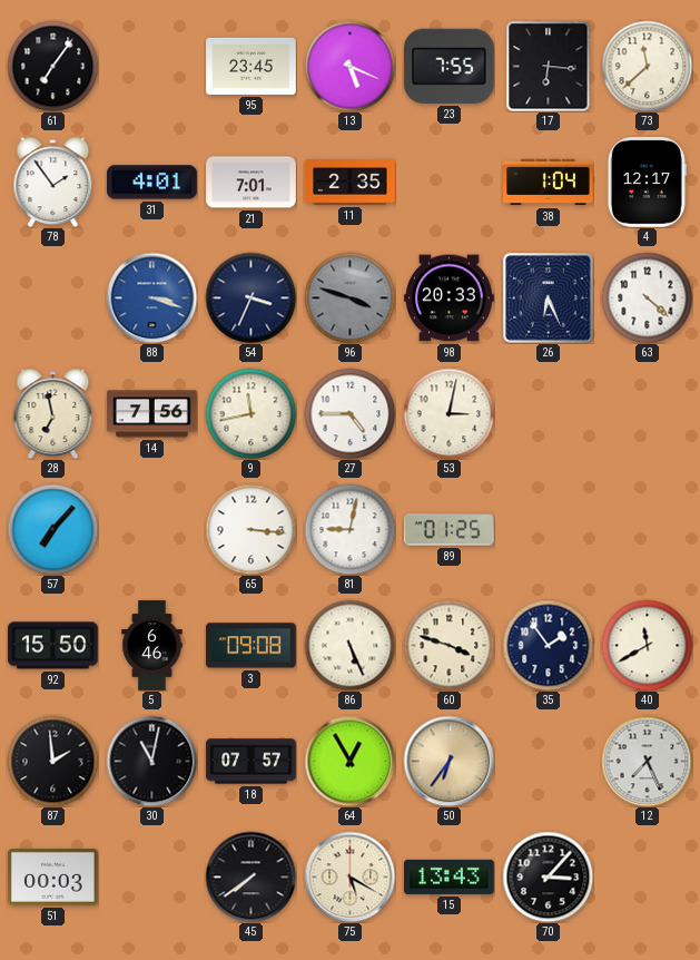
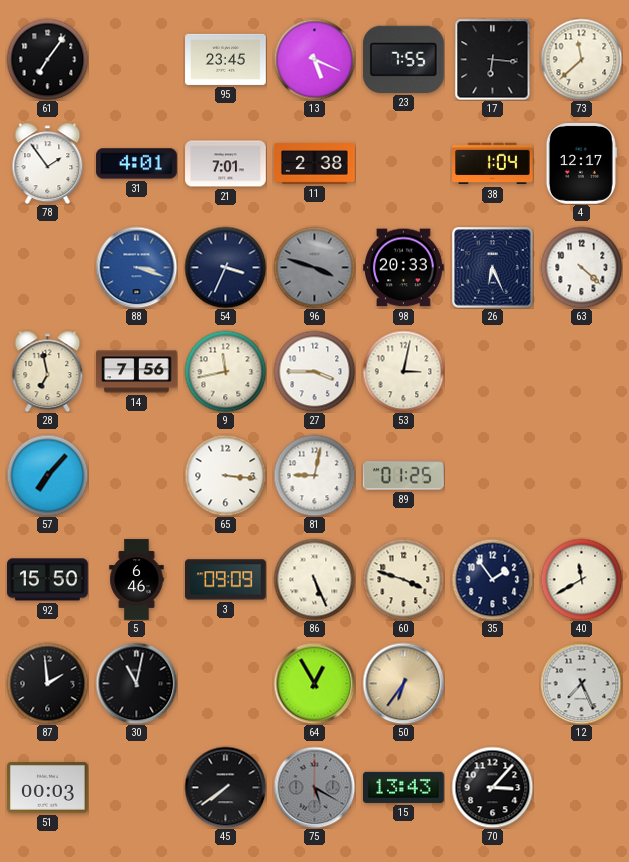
11: 2:35 -> 2:38
27: 4:45 -> 3:45
3: 09:08 -> 09:09
18: 07:57 -> none
75 dial: cream -> grey
